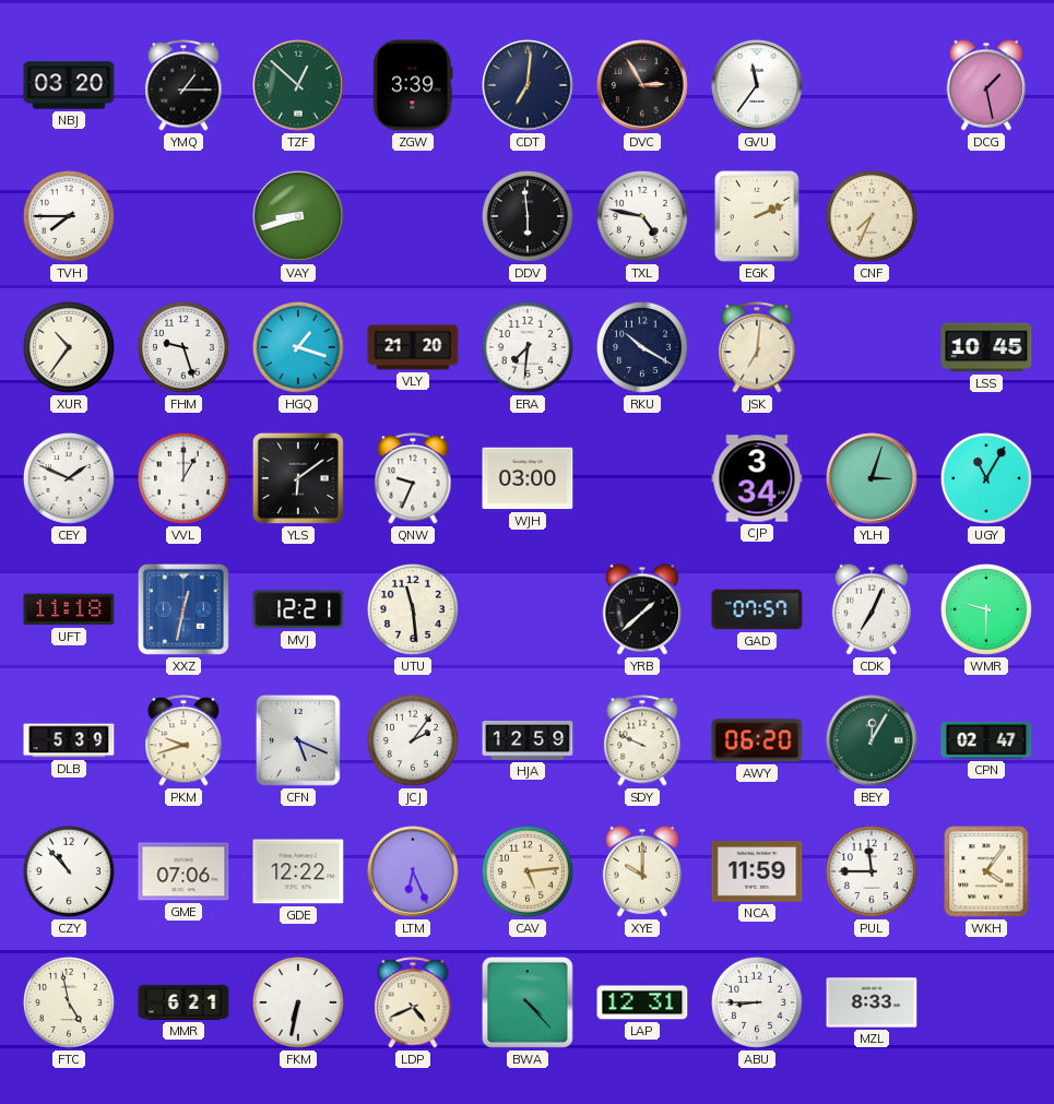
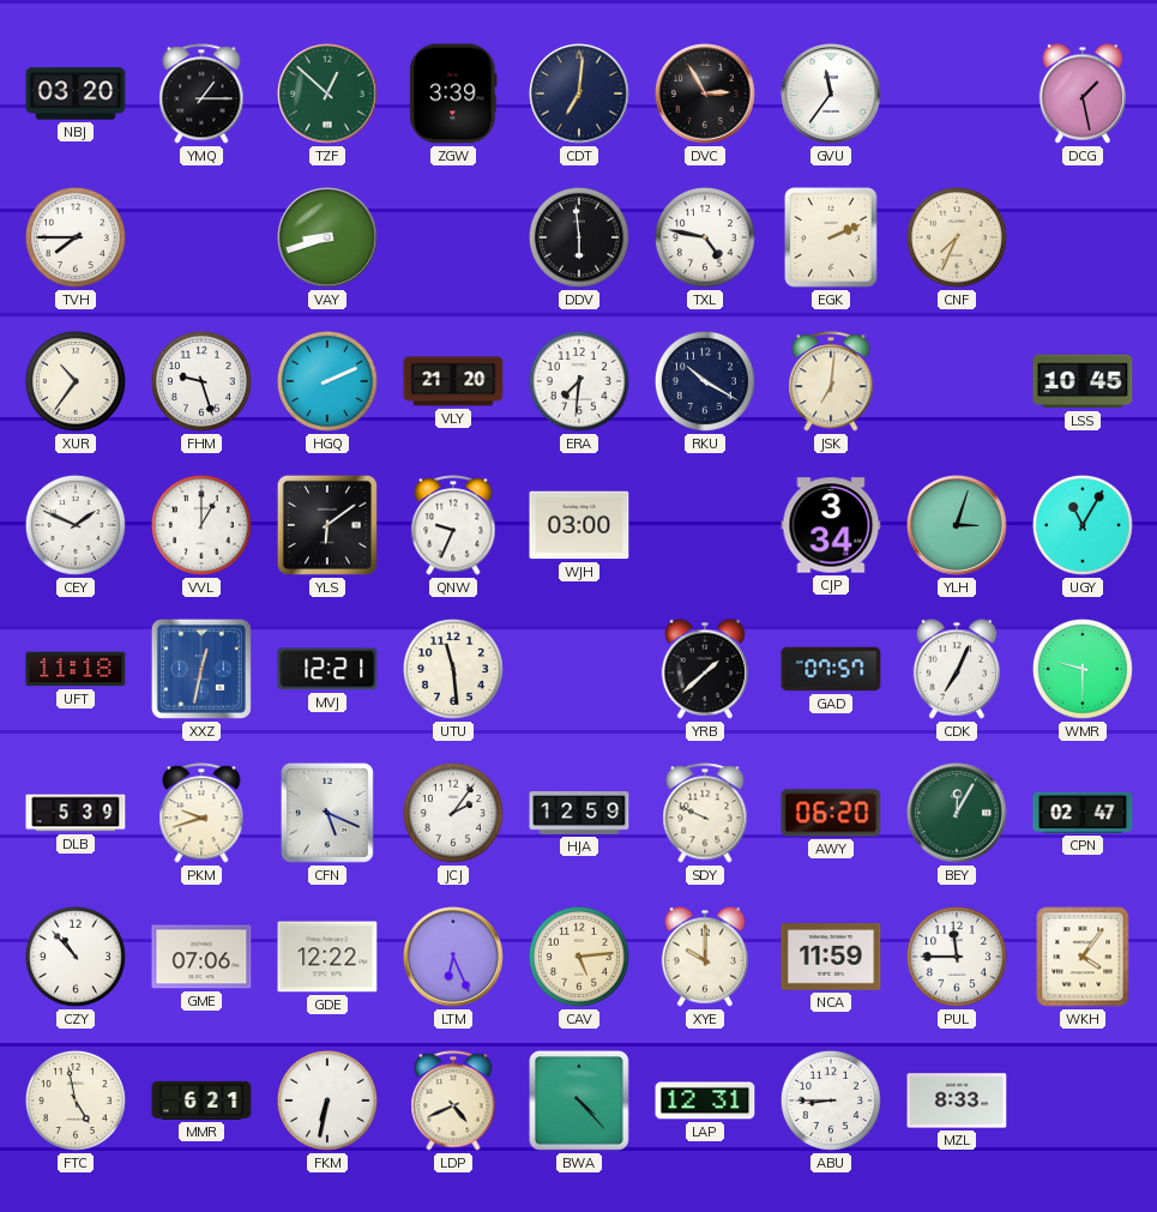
HGQ: 1:18 -> 2:11
